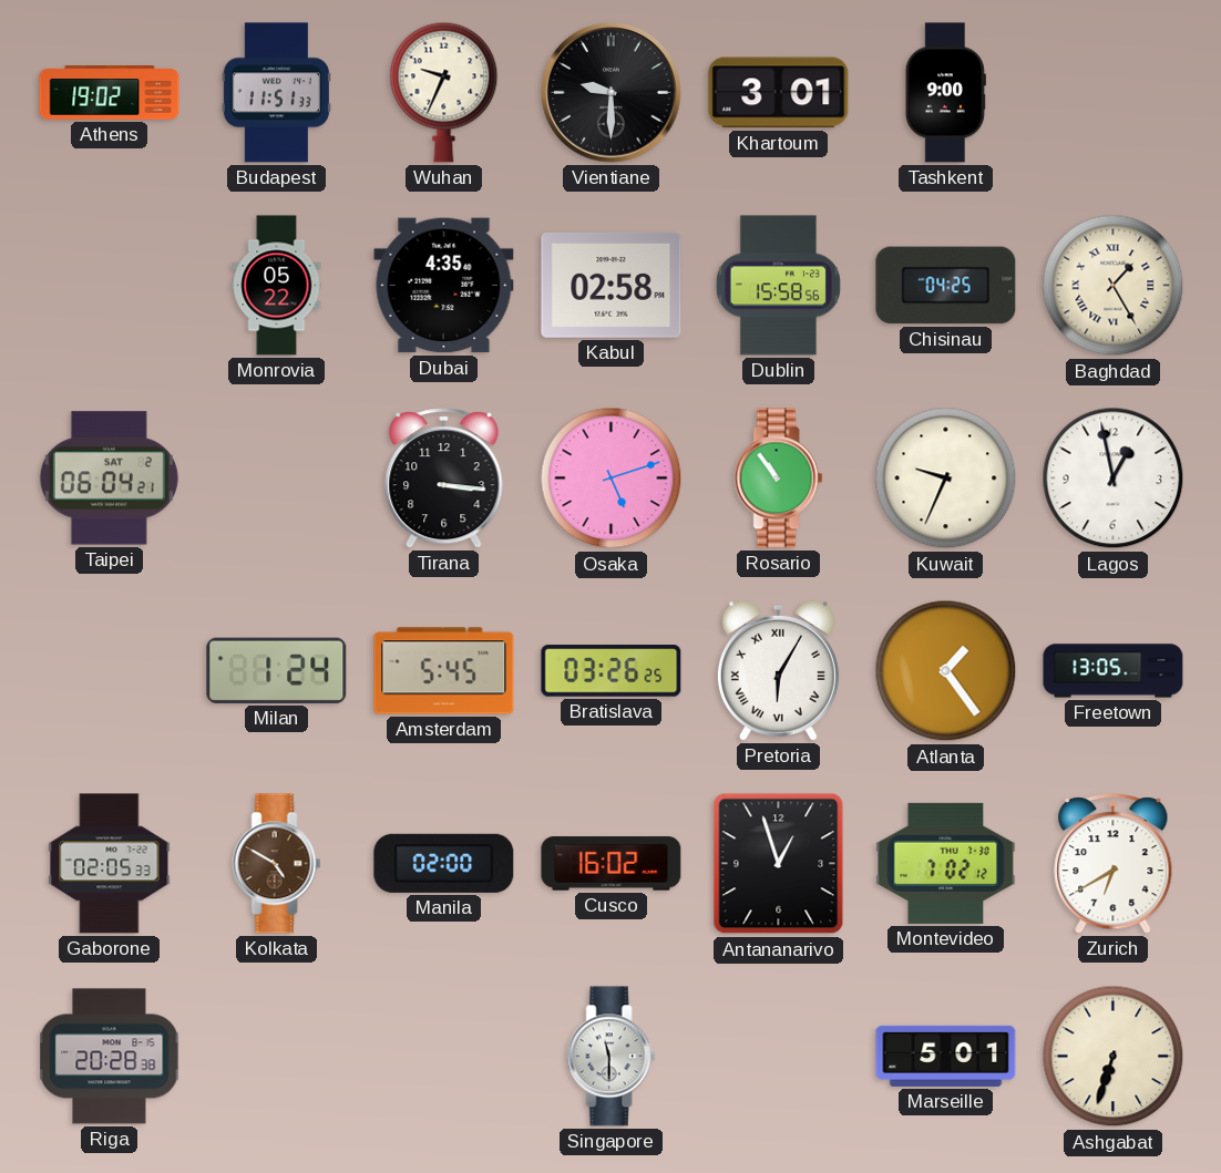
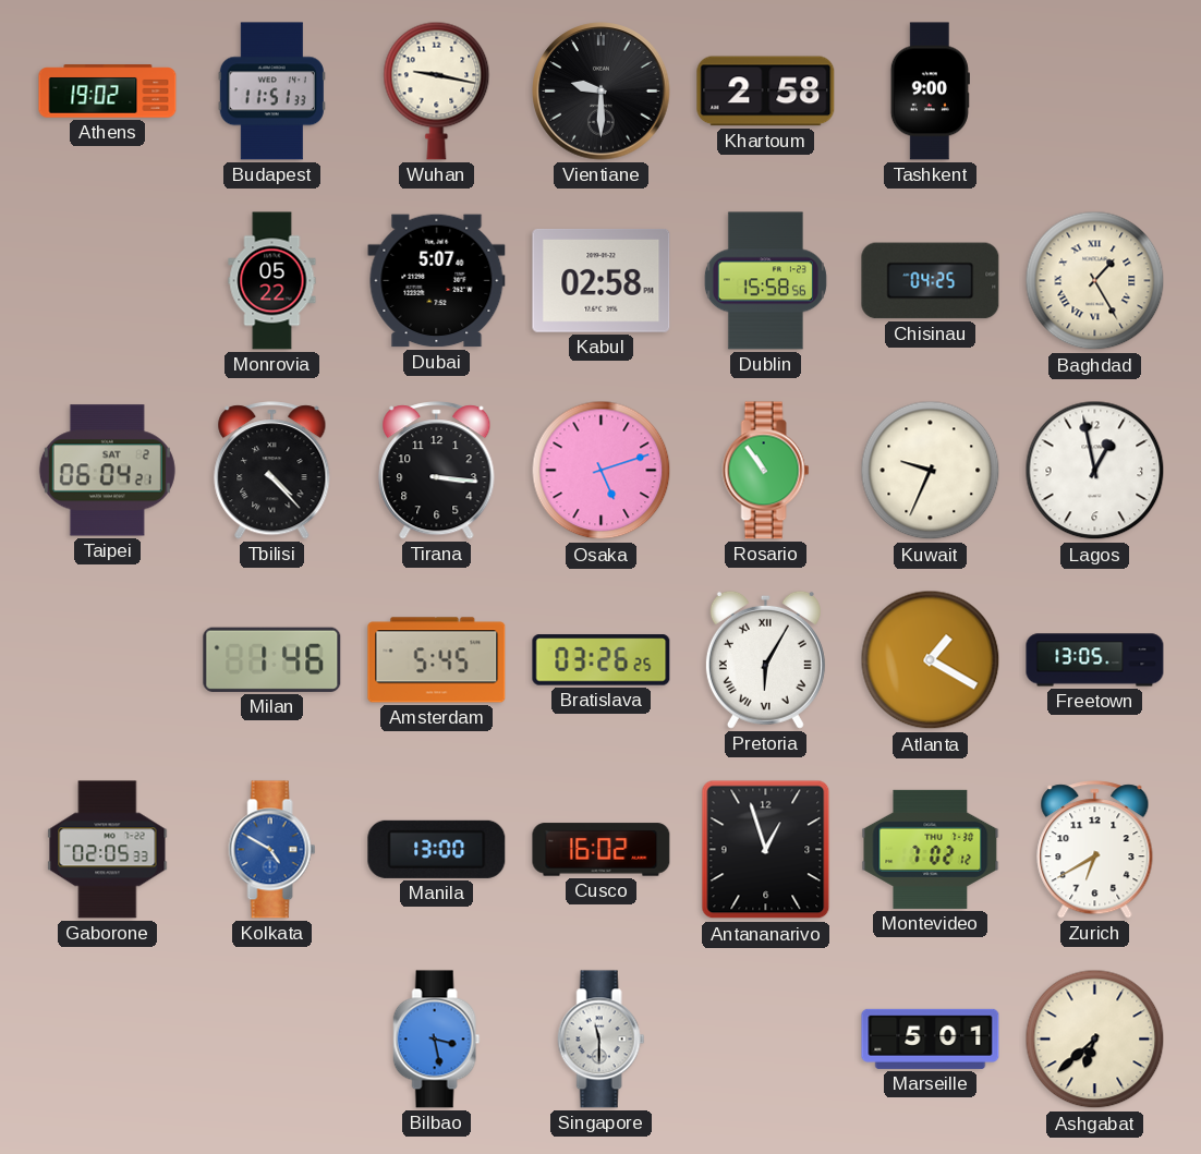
Wuhan: 9:34 -> 9:17
Khartoum: 3:01 -> 2:58
Dubai: 4:35 -> 5:07
Tbilisi: none -> 4:23
Milan: 1:24 -> 1:46
Atlanta: 1:24 -> 1:20
Kolkata dial: brown -> blue
Manila: 02:00 -> 13:00
Riga: 20:28 -> none
Bilbao: none -> 3:28
Ashgabat: 6:33 -> 6:38
